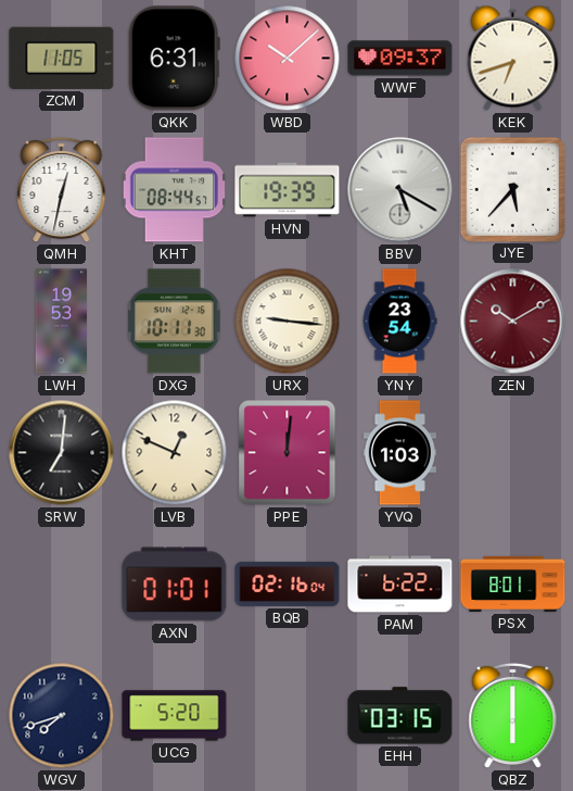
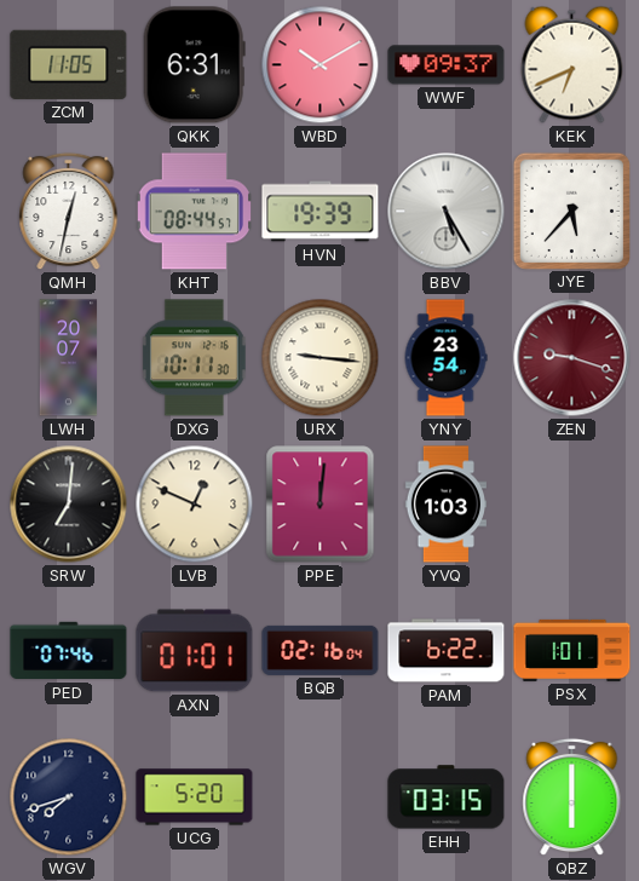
WBD: 10:08 -> 10:10
KEK: 6:42 -> 6:41
BBV: 5:20 -> 5:25
LWH: 19:53 -> 20:07
ZEN: 10:10 -> 9:18
PED: none -> 07:46
PSX: 8:01 -> 1:01
